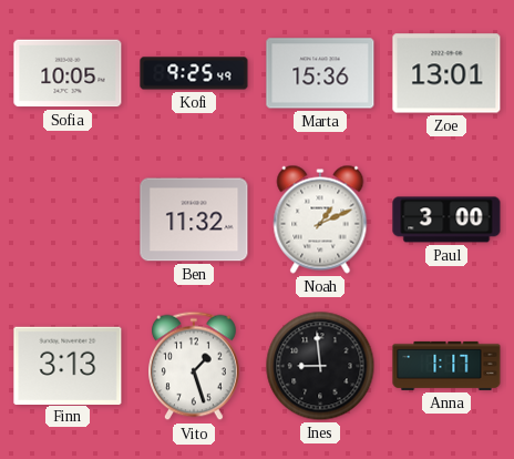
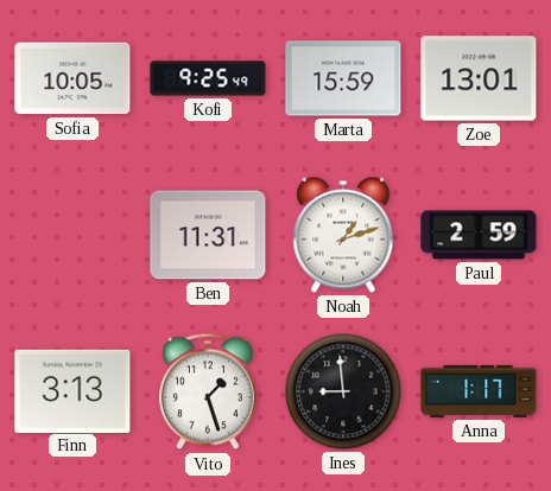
Marta: 15:36 -> 15:59
Ben: 11:32 -> 11:31
Noah: 1:11 -> 1:12
Paul: 3:00 -> 2:59
